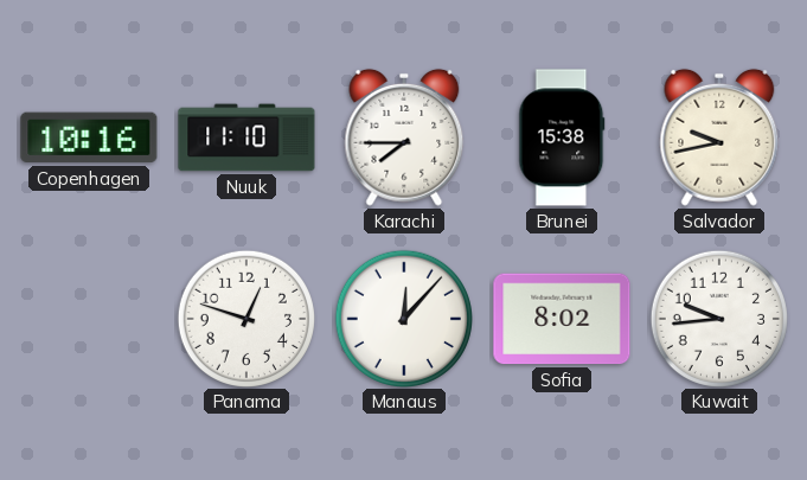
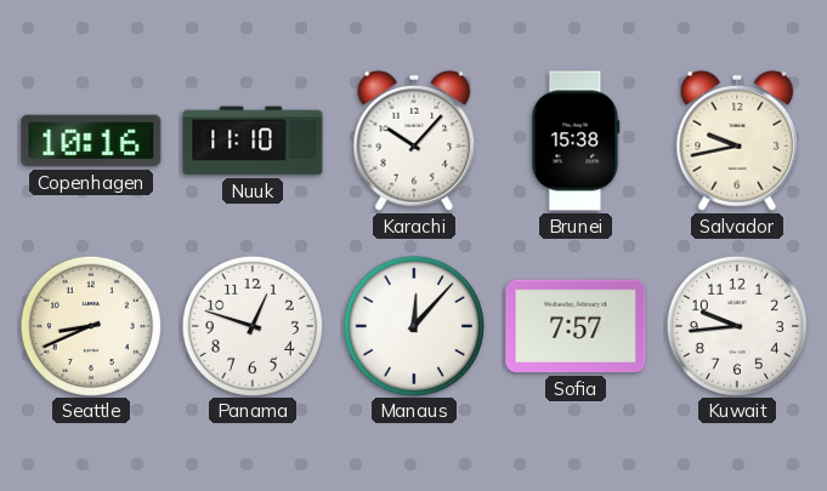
Karachi: 7:45 -> 10:07
Seattle: none -> 8:41
Sofia: 8:02 -> 7:57
